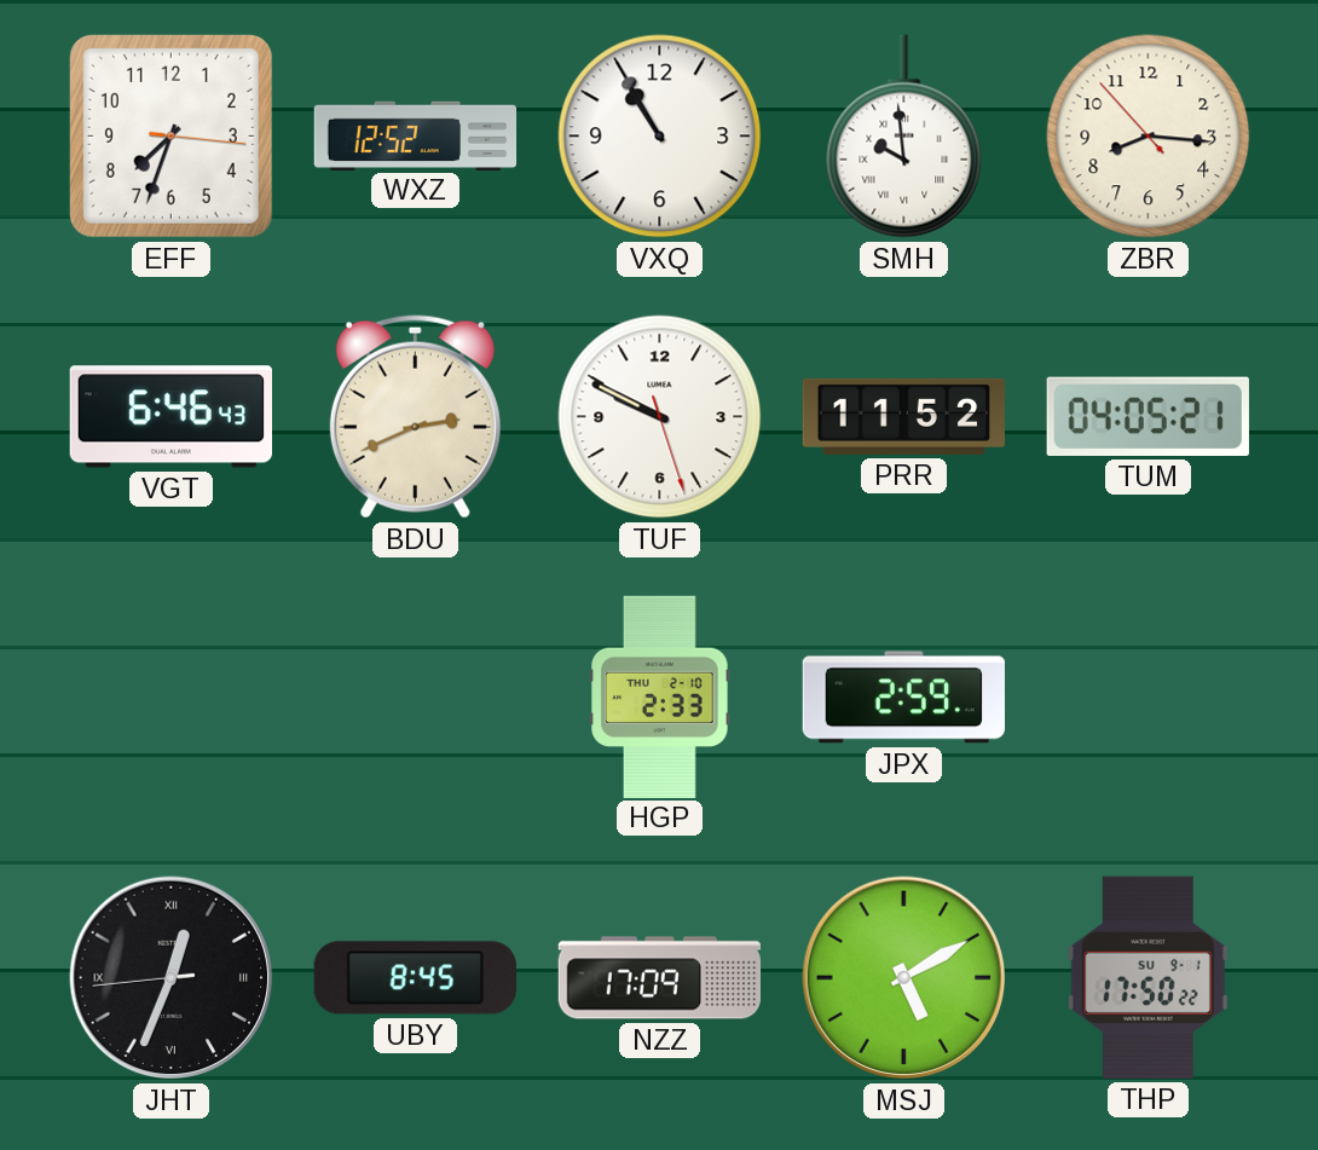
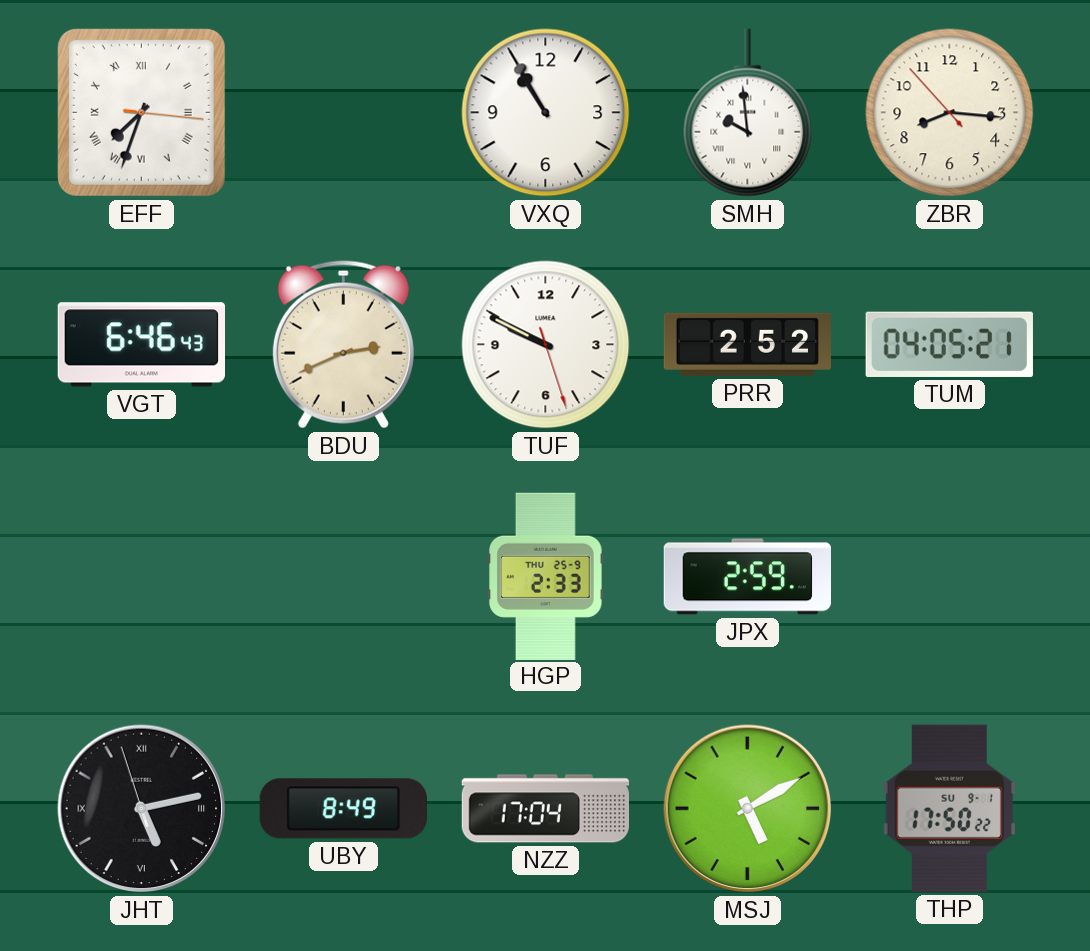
EFF numerals: Arabic -> Roman
WXZ: 12:52 -> none
PRR: 11:52 -> 2:52
HGP date: THU 2-10 -> THU 25-9
JHT: 12:33 -> 5:12
UBY: 8:45 -> 8:49
NZZ: 17:09 -> 17:04
